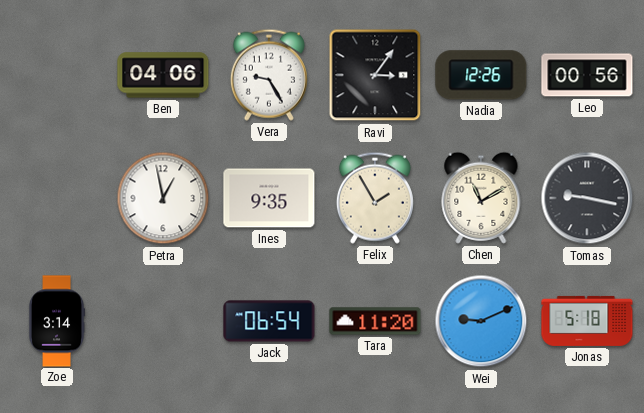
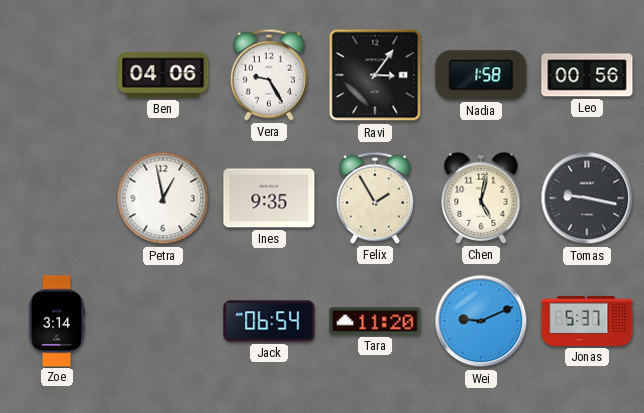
Nadia: 12:26 -> 1:58
Chen: 11:10 -> 5:02
Jonas: 5:18 -> 5:37
